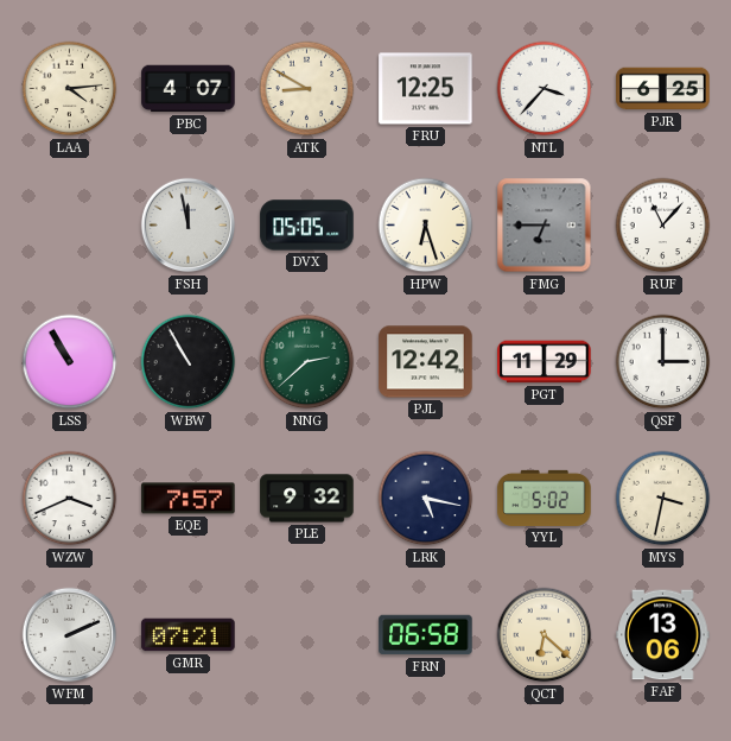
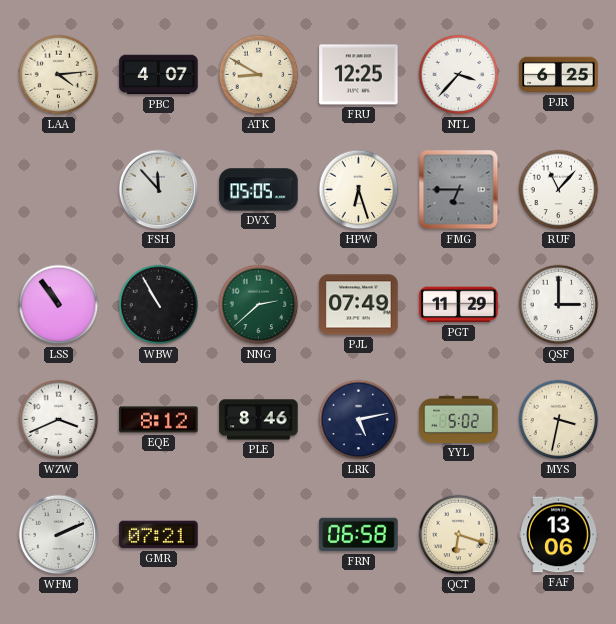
FSH: 11:58 -> 11:53
LSS: 10:55 -> 10:54
PJL: 12:42 -> 07:49
EQE: 7:57 -> 8:12
PLE: 9:32 -> 8:46
LRK: 5:17 -> 5:13
QCT: 6:22 -> 6:18
